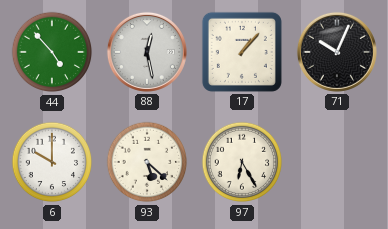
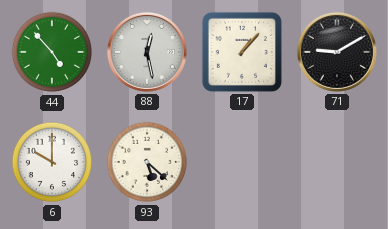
71: 10:04 -> 9:10
97: 6:25 -> none
